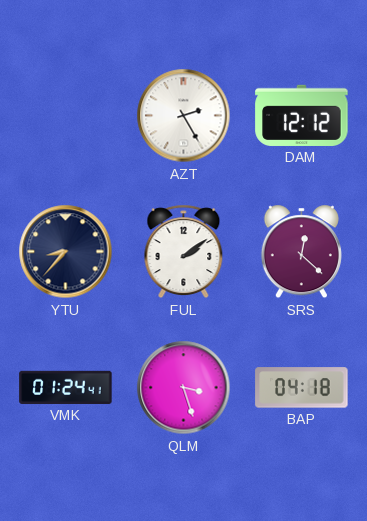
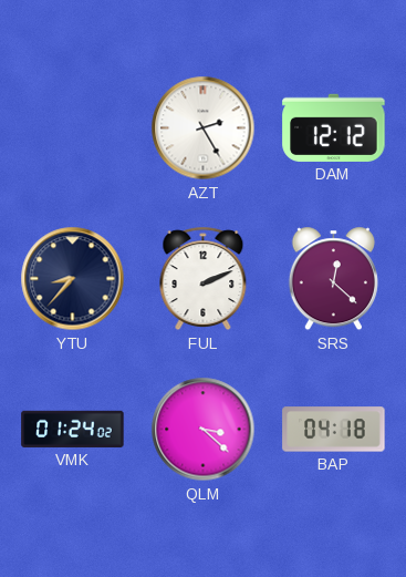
FUL: 2:09 -> 2:11
VMK: 01:24:41 -> 01:24:02
QLM: 3:27 -> 3:22
